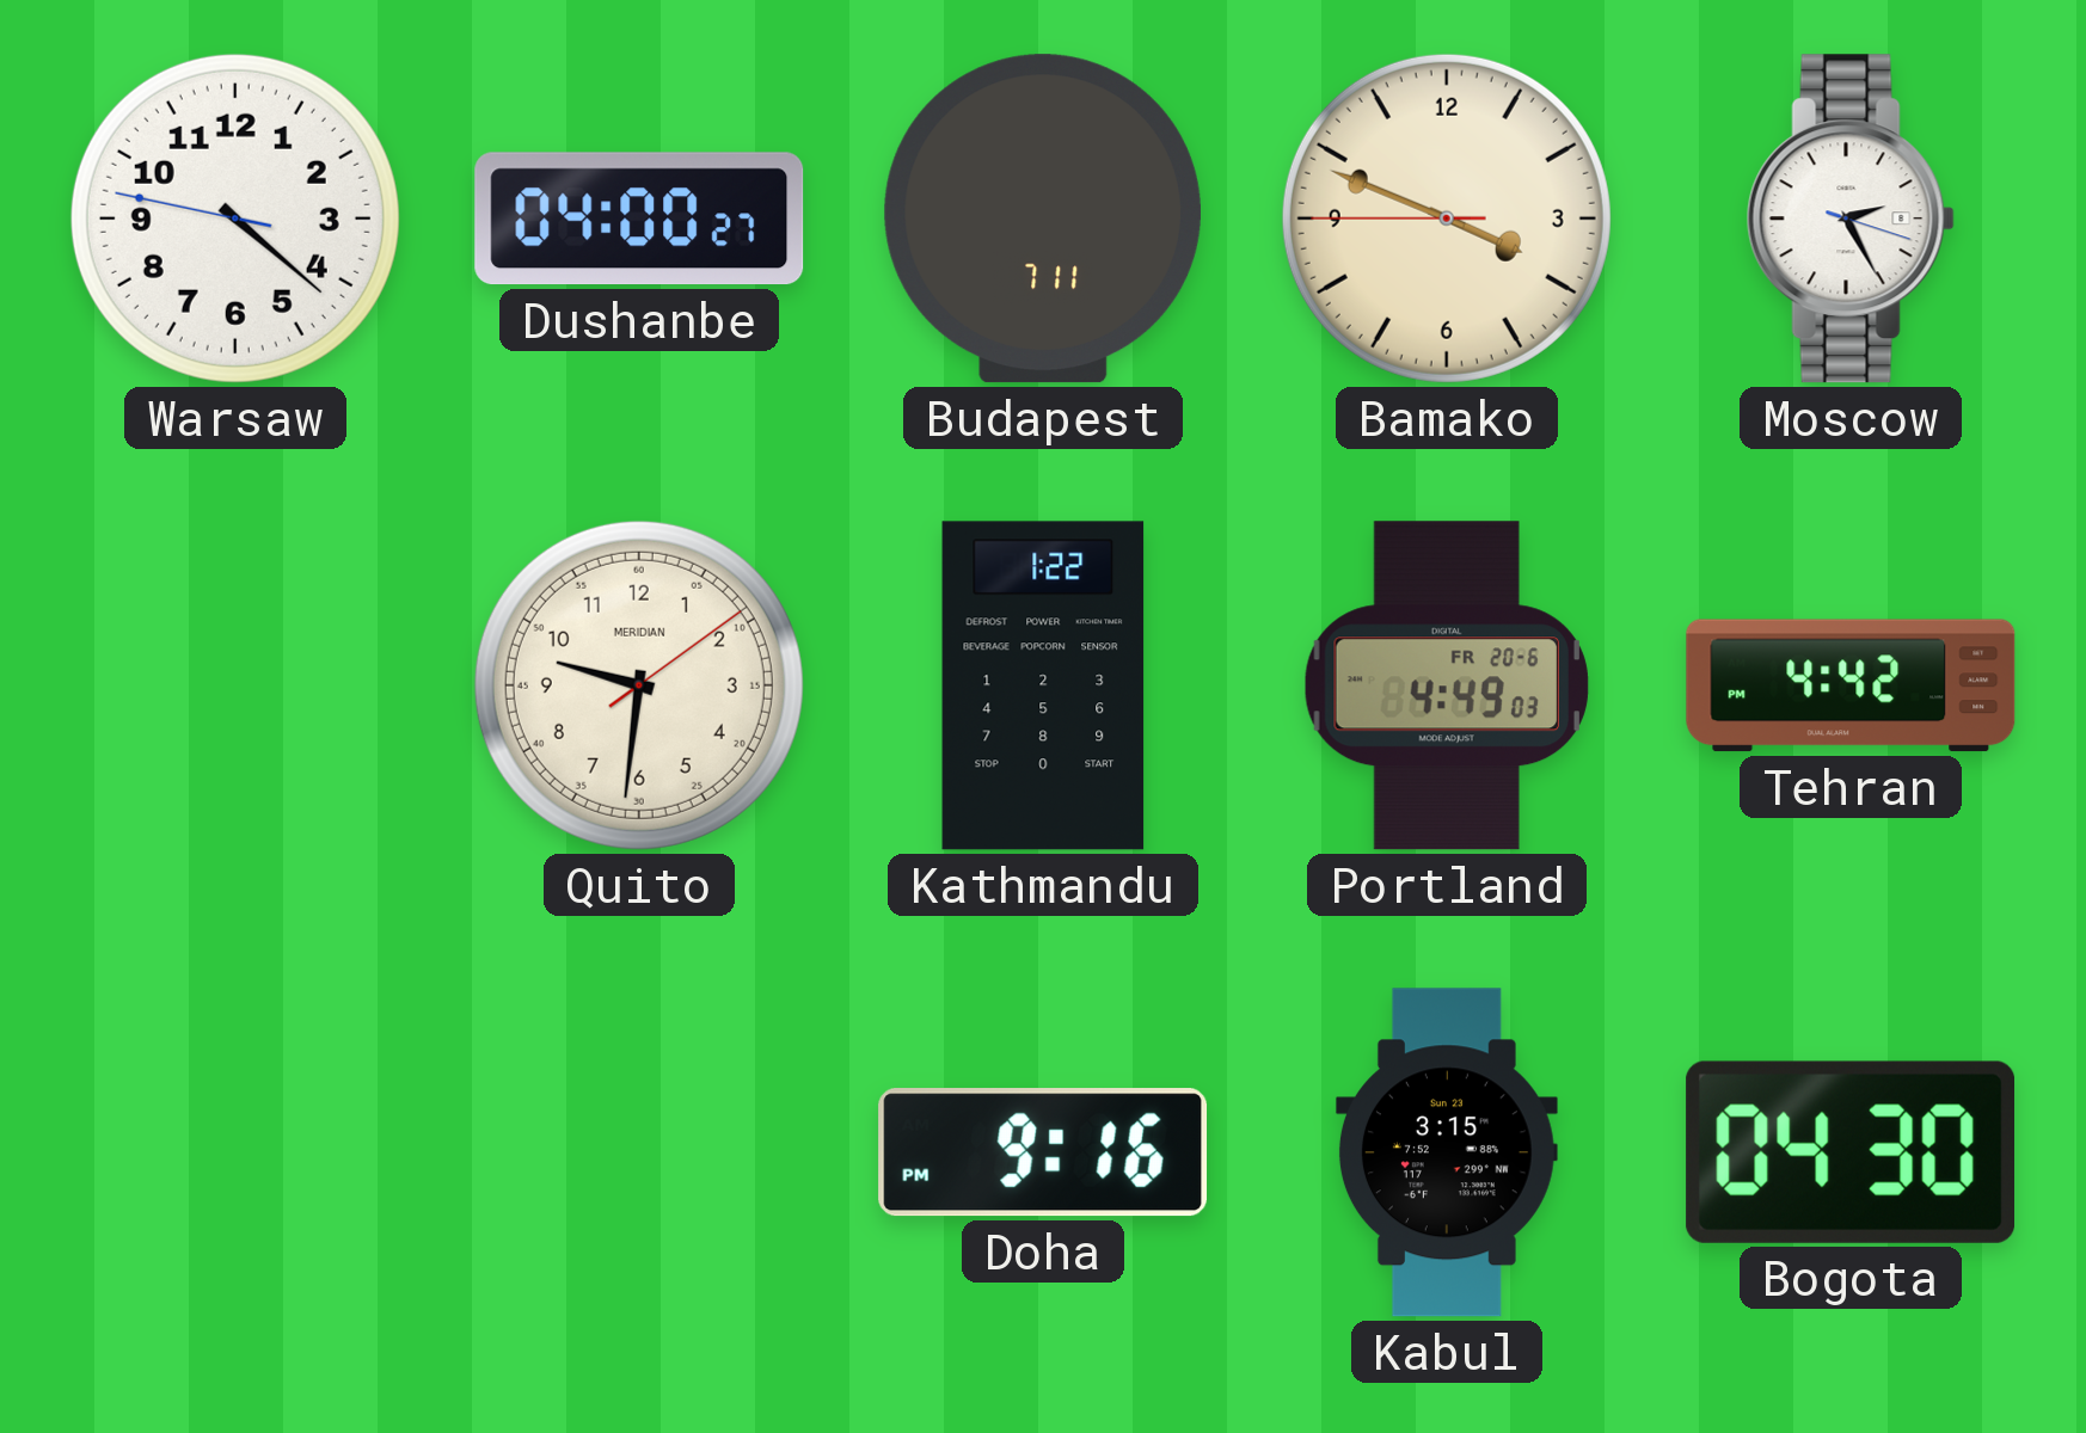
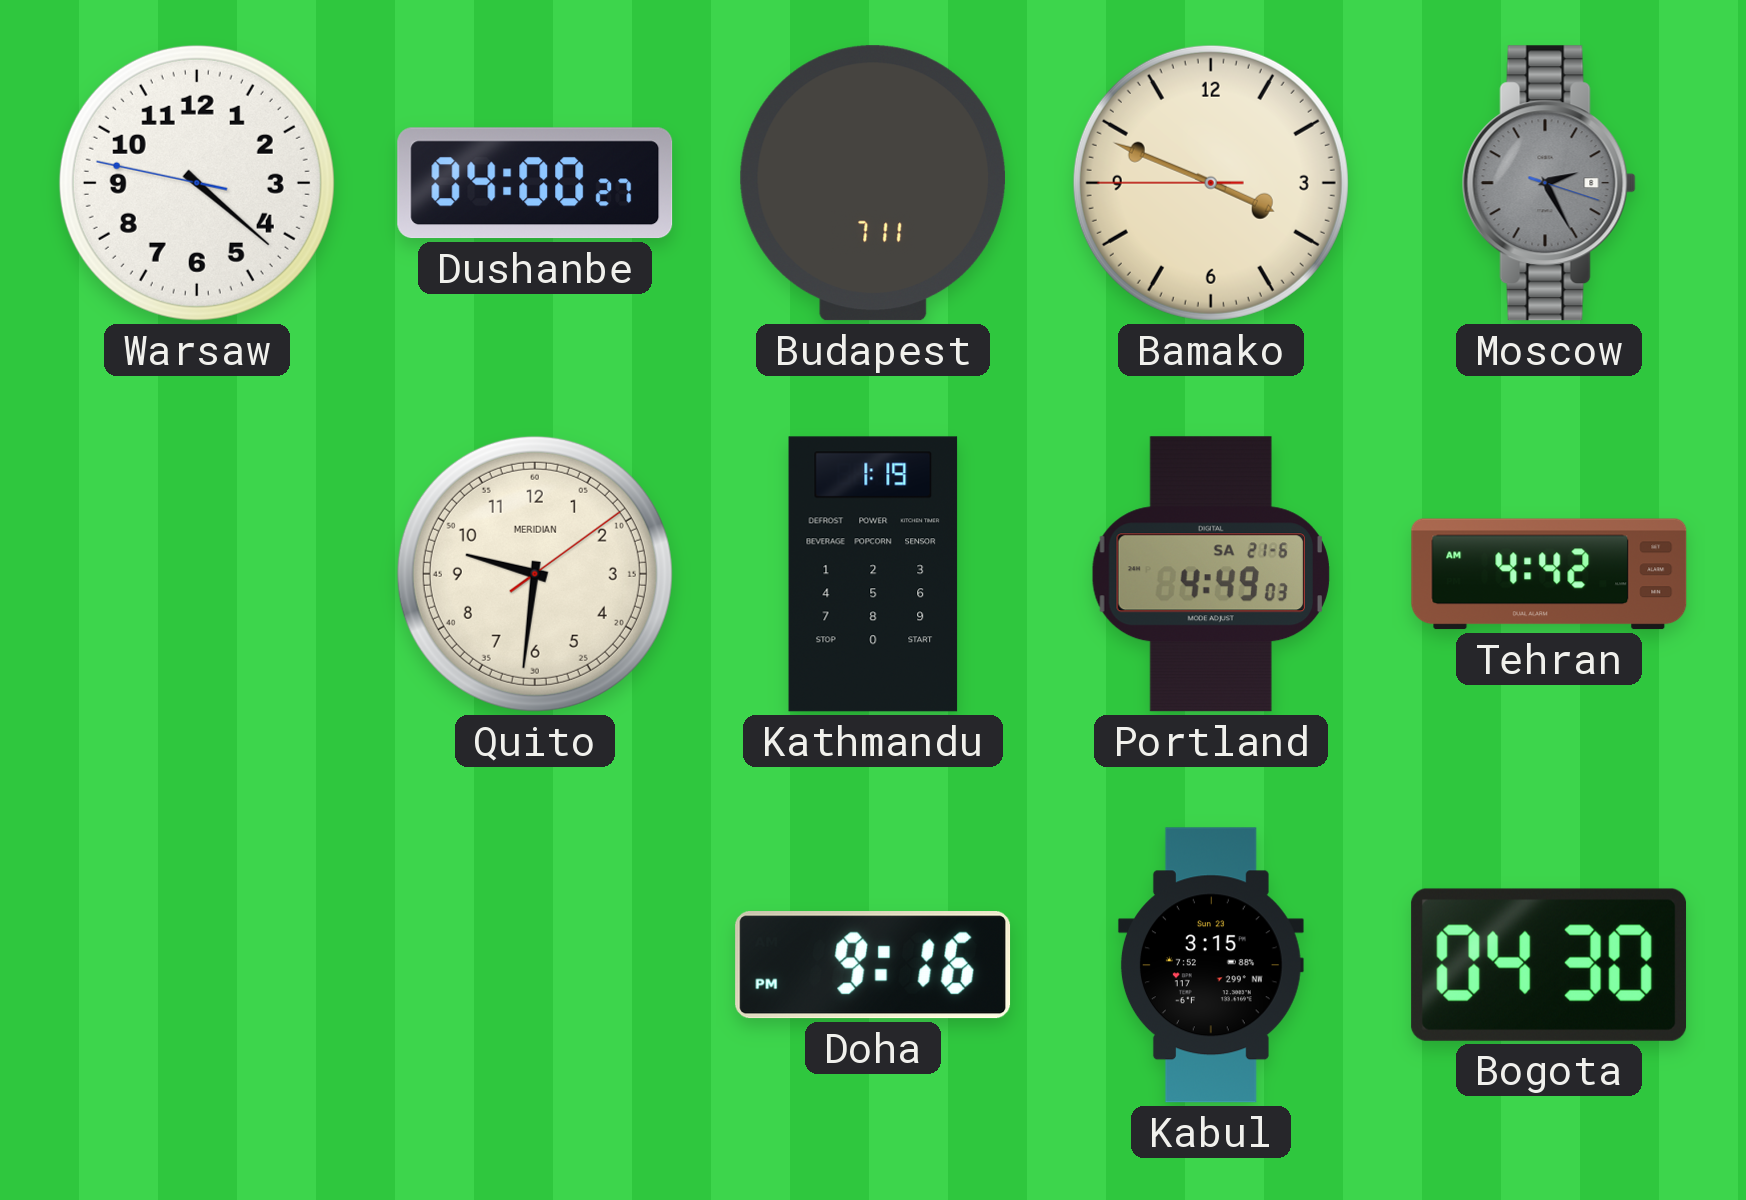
Moscow dial: white -> grey
Kathmandu: 1:22 -> 1:19
Portland date: FR 20-6 -> SA 21-6
Tehran: 4:42 PM -> 4:42 AM
